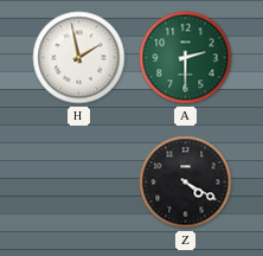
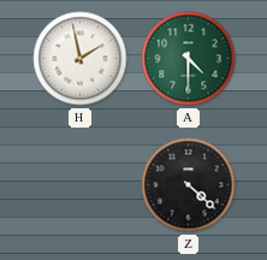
A: 2:30 -> 4:30
Z: 4:20 -> 4:22
